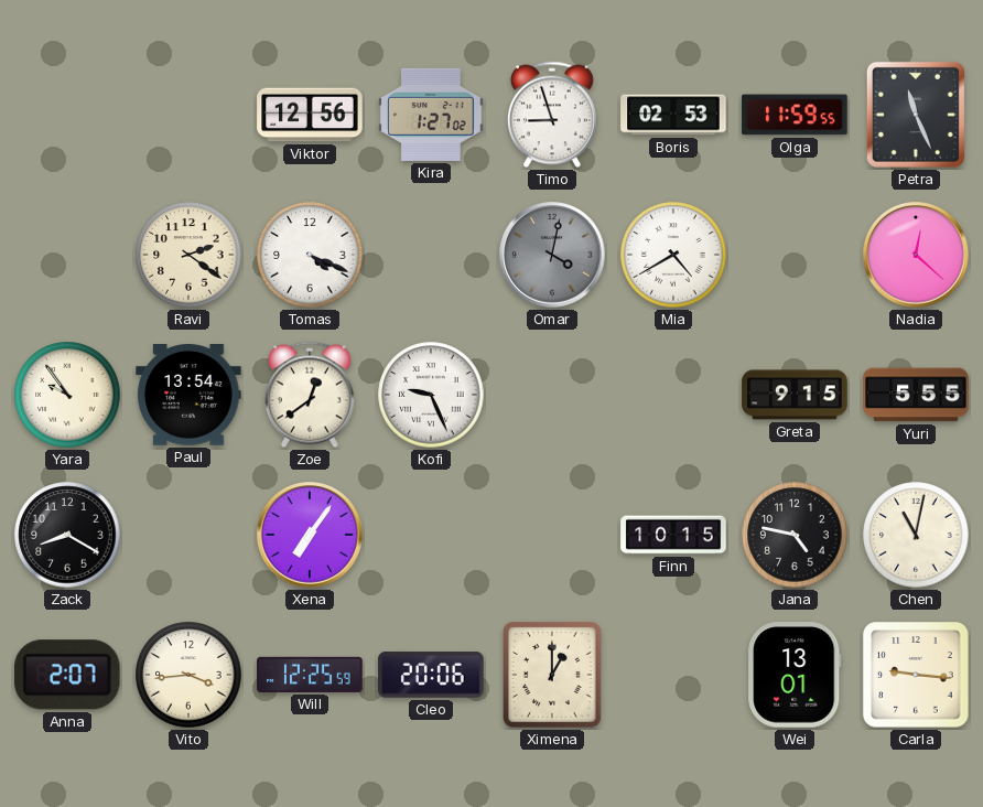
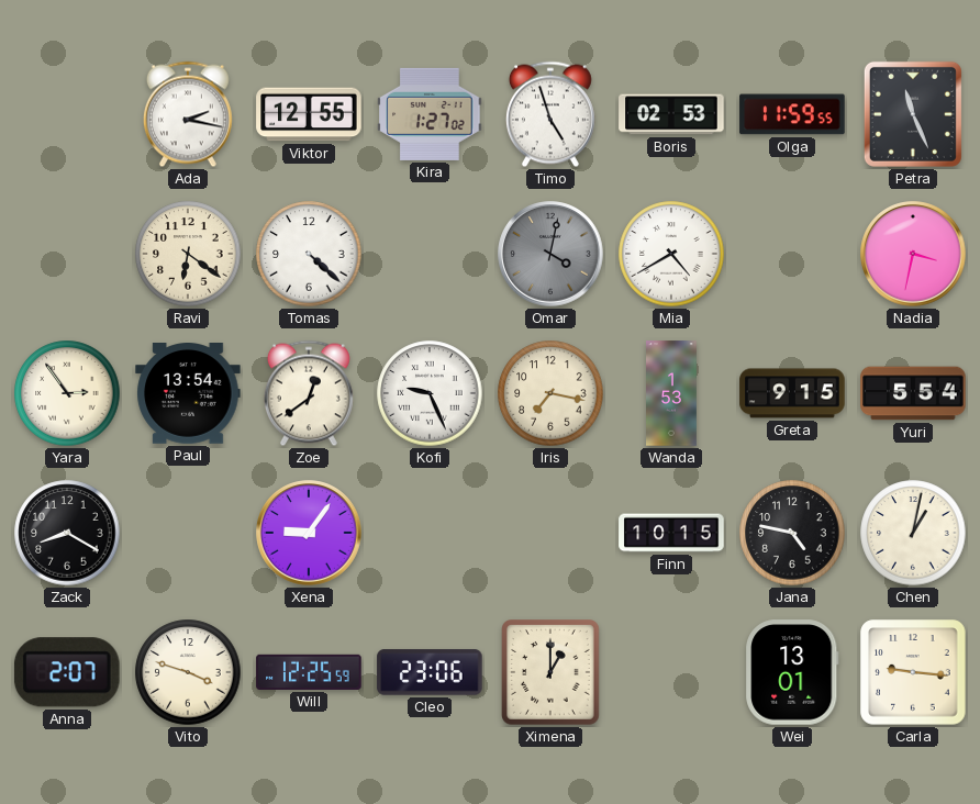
Ada: none -> 2:17
Viktor: 12:56 -> 12:55
Timo: 8:57 -> 4:57
Ravi: 2:21 -> 6:21
Tomas: 4:19 -> 4:22
Nadia: 12:22 -> 3:32
Yara: 9:54 -> 2:54
Iris: none -> 7:17
Wanda: none -> 1:53
Yuri: 5:55 -> 5:54
Xena: 7:06 -> 9:06
Chen: 11:02 -> 1:02
Vito: 3:44 -> 3:48
Cleo: 20:06 -> 23:06
